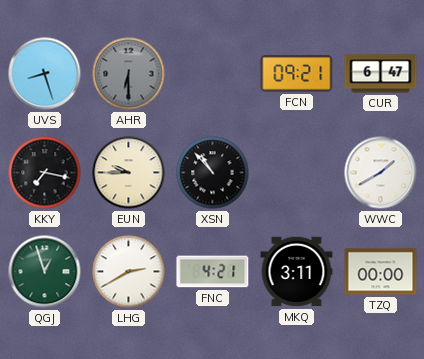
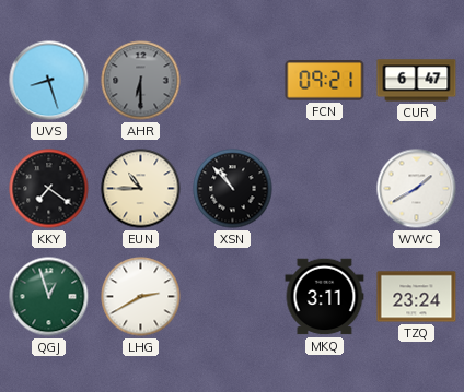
KKY: 7:17 -> 7:21
EUN: 9:45 -> 10:45
FNC: 4:21 -> none
TZQ: 00:00 -> 23:24
